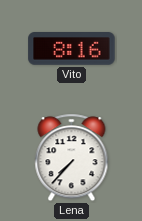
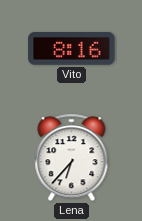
Lena: 7:37 -> 6:37
